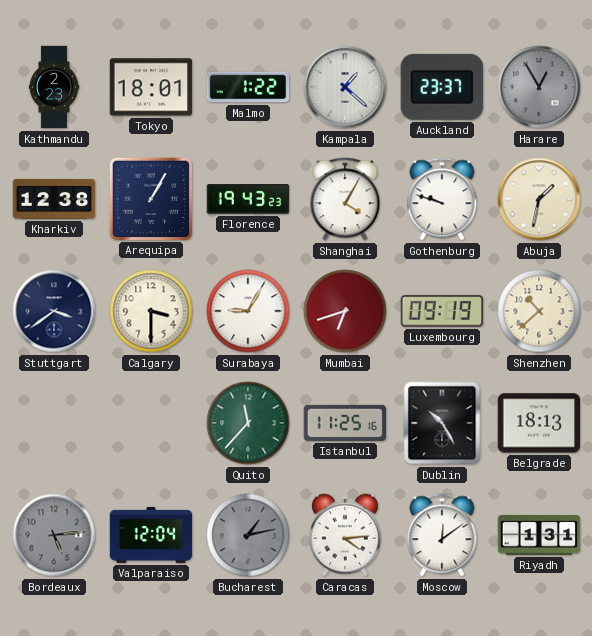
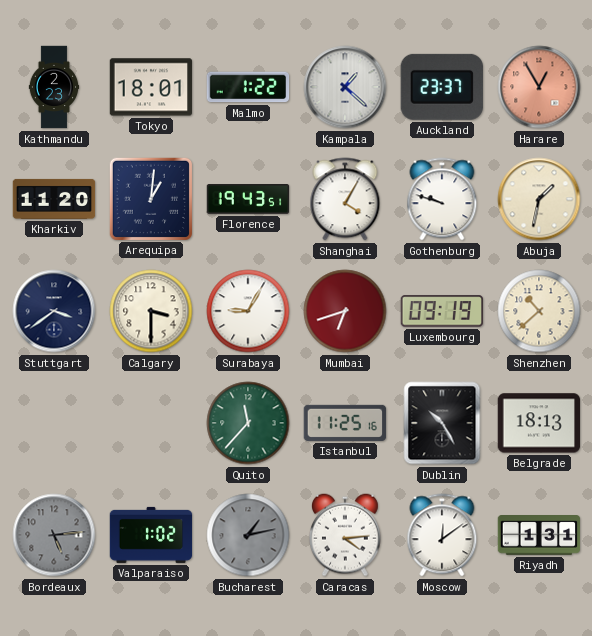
Harare dial: grey -> salmon
Kharkiv: 12:38 -> 11:20
Arequipa: 1:05 -> 1:01
Florence: 19:43:23 -> 19:43:51
Valparaiso: 12:04 -> 1:02
